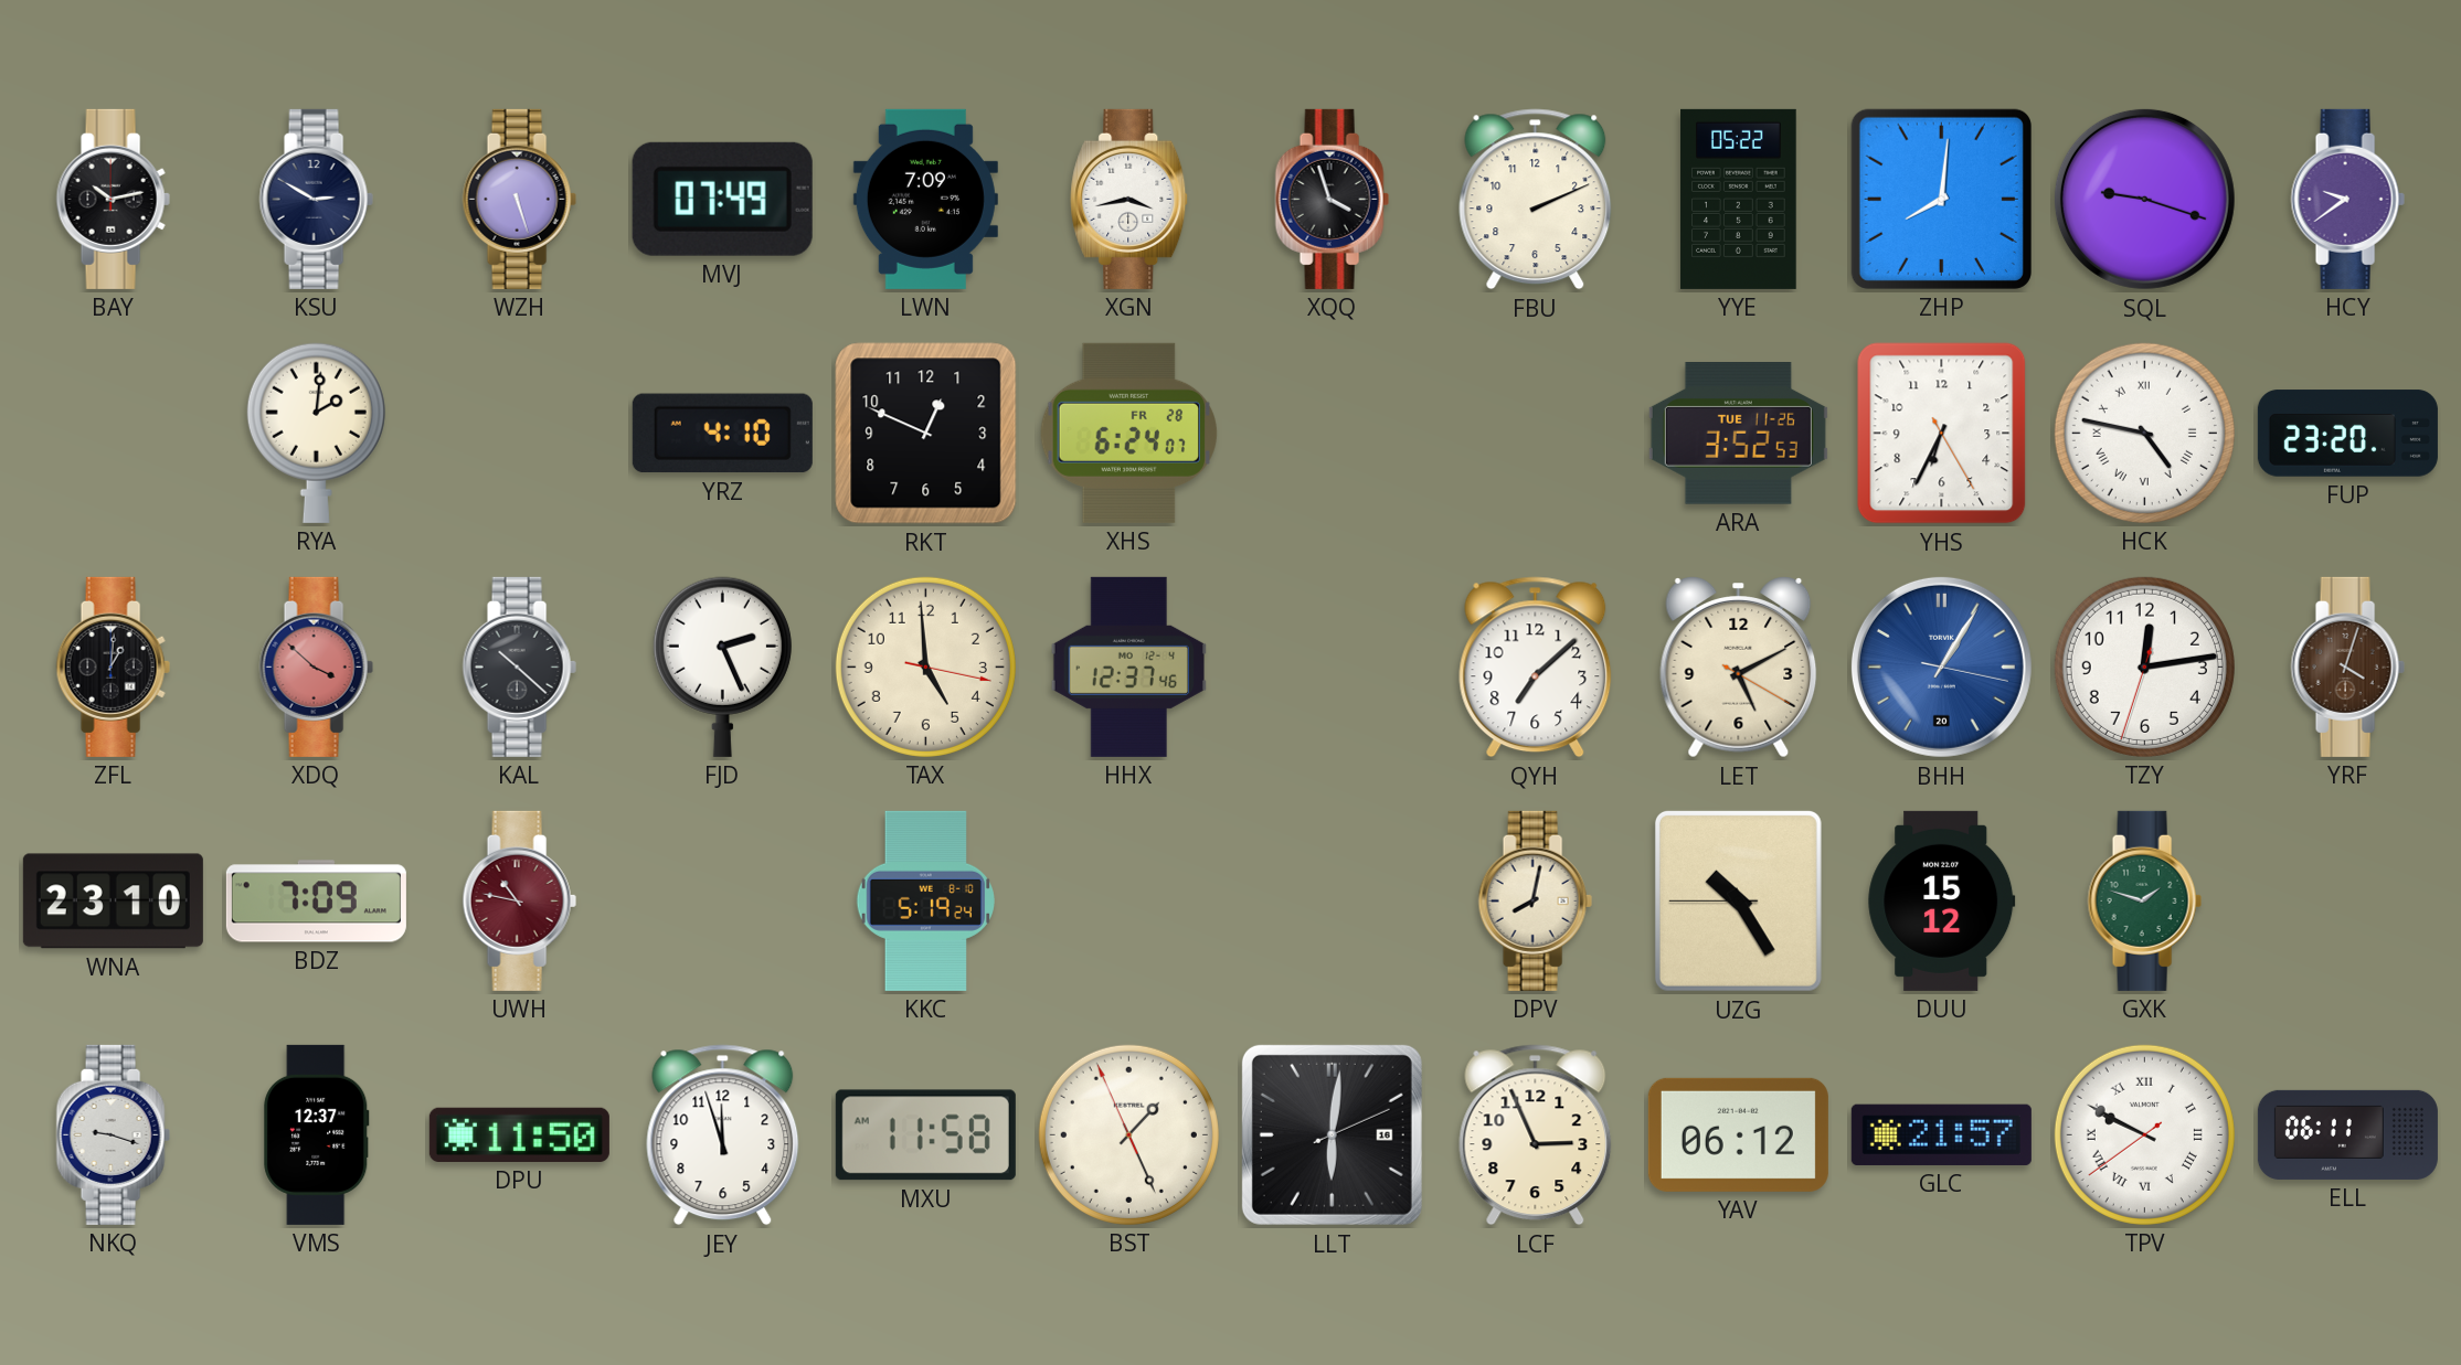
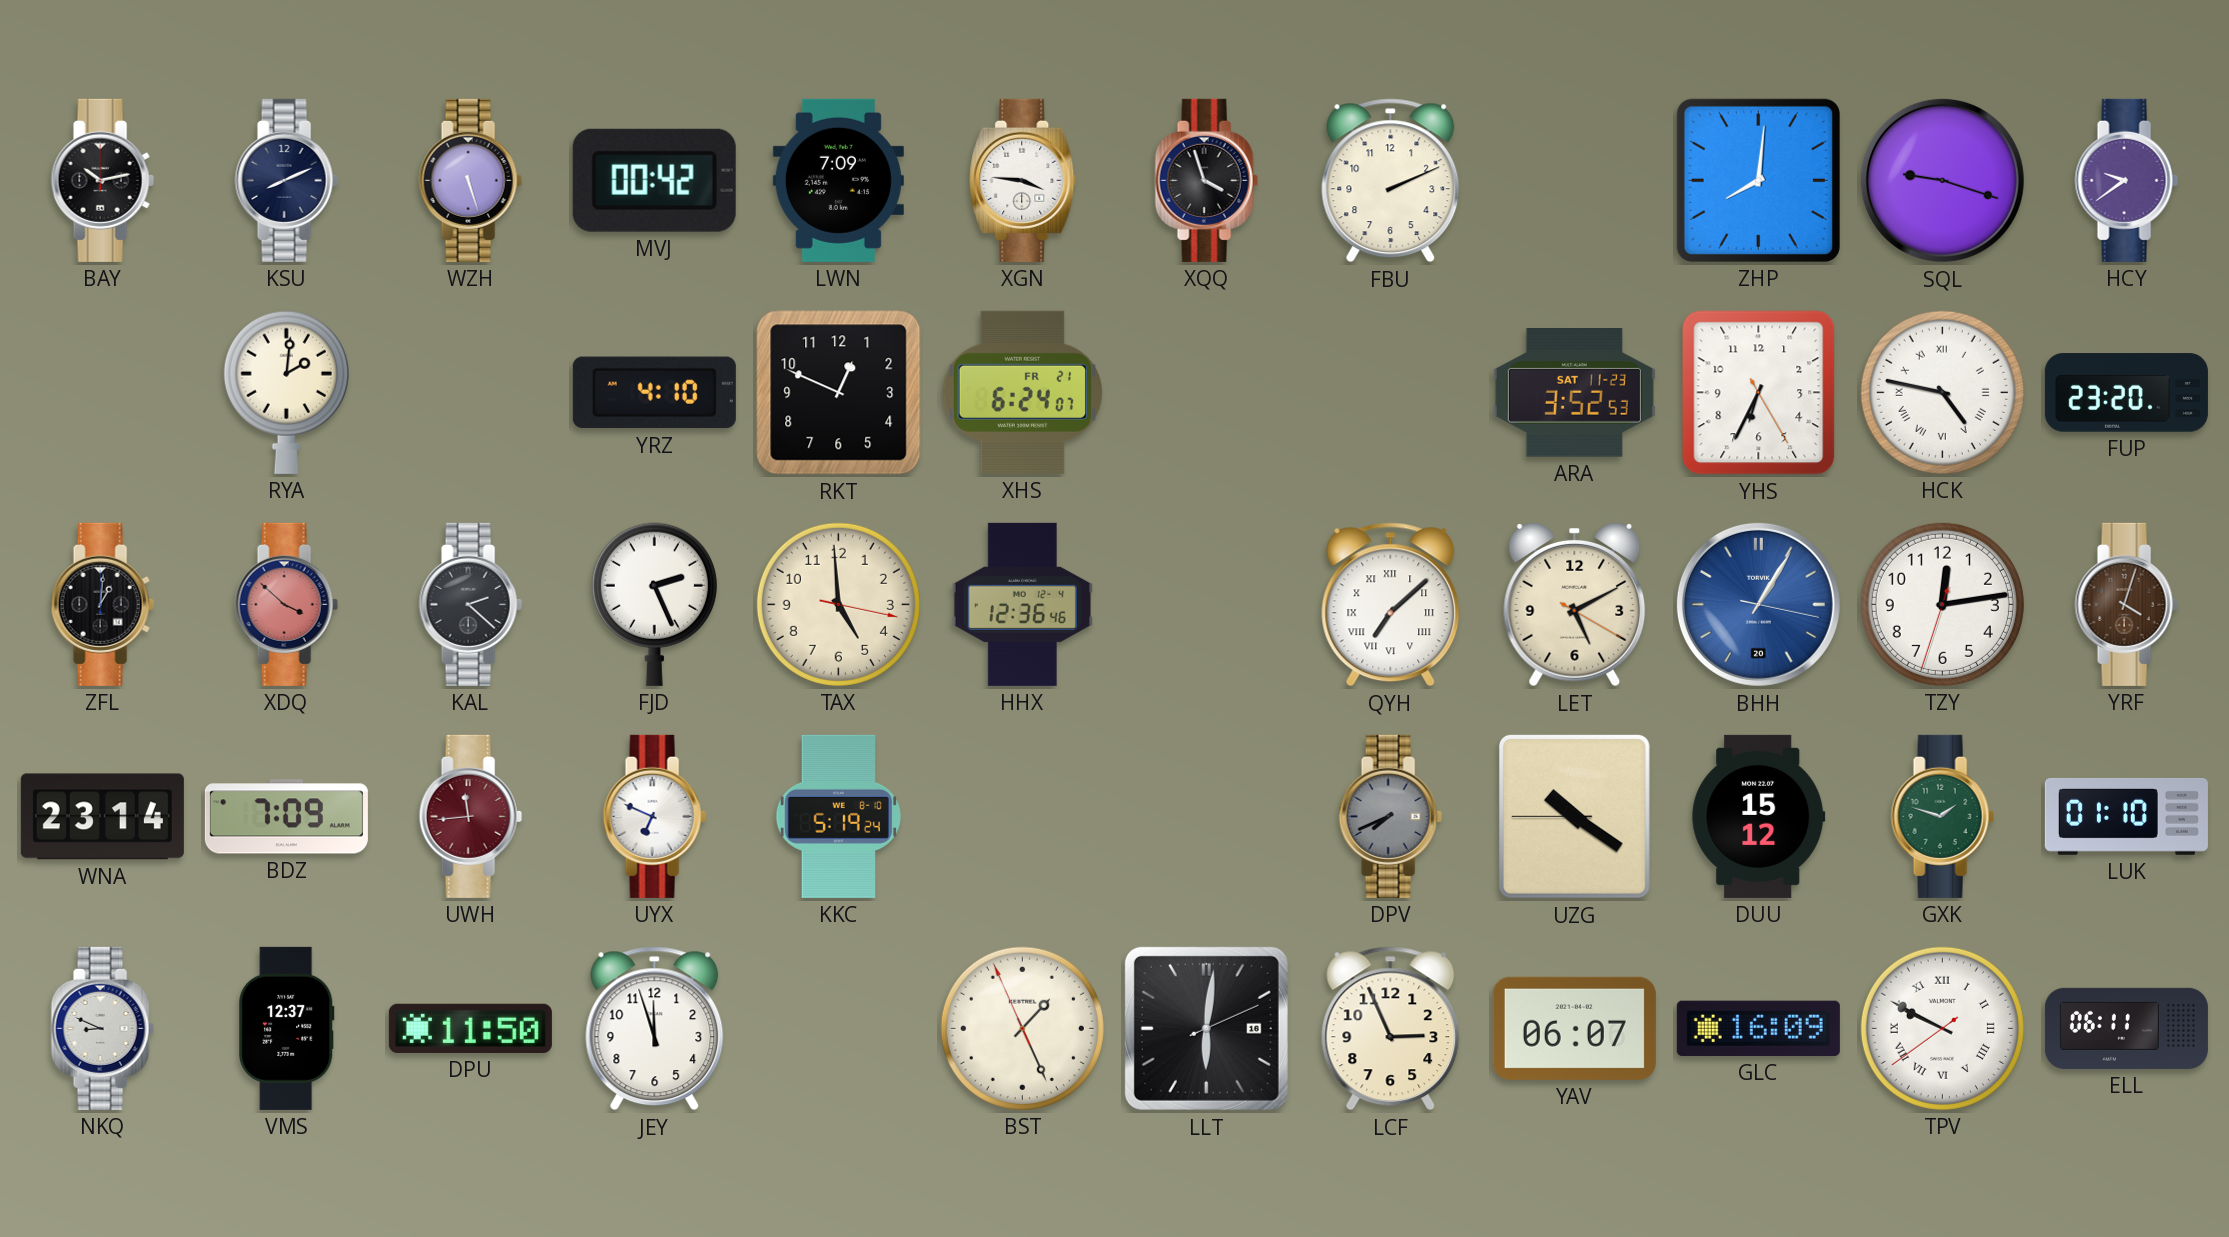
KSU: 2:50 -> 8:11
MVJ: 07:49 -> 00:42
XGN: 3:43 -> 3:46
YYE: 05:22 -> none
XHS date: FR 28 -> FR 21
ARA date: TUE 11-26 -> SAT 11-23
KAL: 10:22 -> 2:22
HHX: 12:37 -> 12:36
QYH numerals: Arabic -> Roman
WNA: 23:10 -> 23:14
UWH: 10:47 -> 11:44
UYX: none -> 6:49
DPV: 8:02 -> 7:41
DPV dial: cream -> grey
UZG: 10:24 -> 10:20
LUK: none -> 01:10
NKQ: 9:18 -> 8:49
MXU: 11:58 -> none
YAV: 06:12 -> 06:07
GLC: 21:57 -> 16:09
